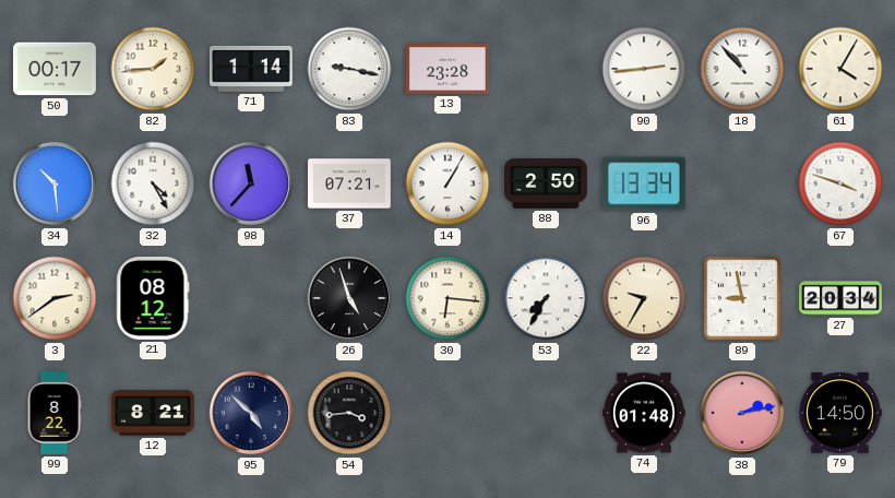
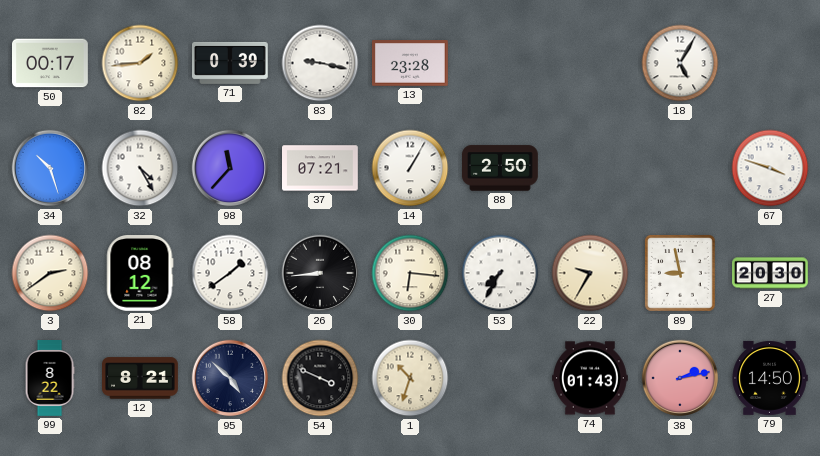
71: 1:14 -> 0:39
90: 2:44 -> none
18: 10:53 -> 5:05
61: 4:05 -> none
34: 10:29 -> 10:27
96: 13:34 -> none
58: none -> 1:39
26: 4:57 -> 8:44
27: 20:34 -> 20:30
54: 3:44 -> 3:49
1: none -> 10:33
74: 01:48 -> 01:43
